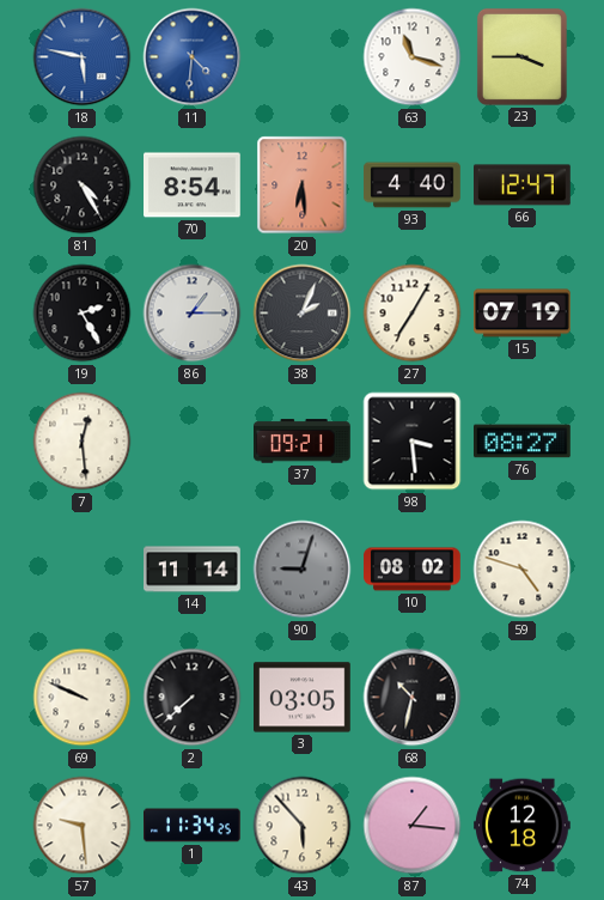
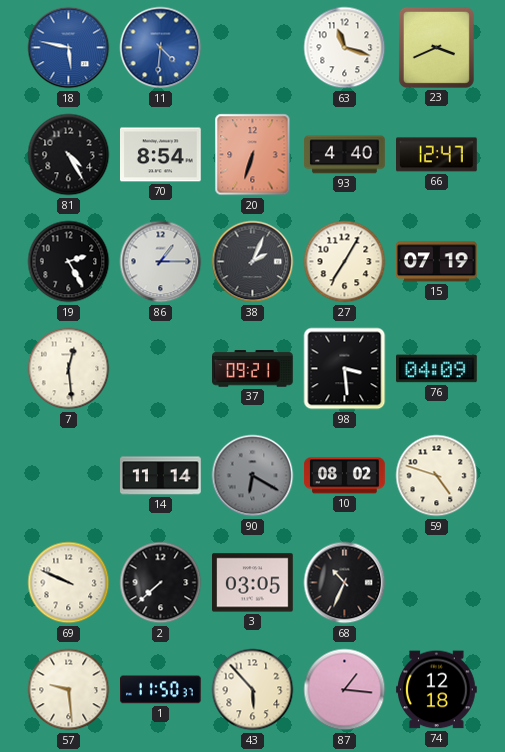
23: 3:45 -> 3:41
20: 6:29 -> 6:33
76: 08:27 -> 04:09
90: 9:03 -> 6:20
68: 10:32 -> 10:34
1: 11:34 -> 11:50
